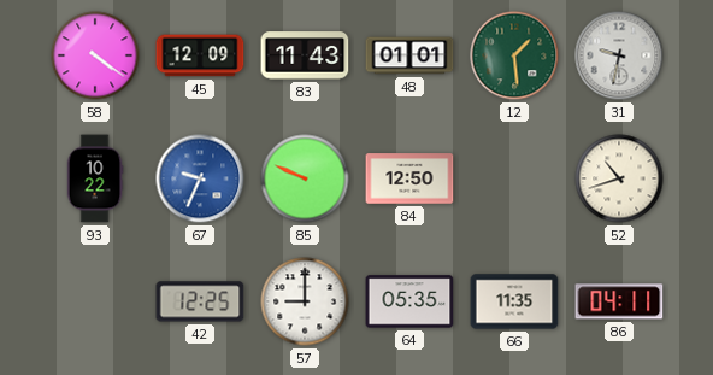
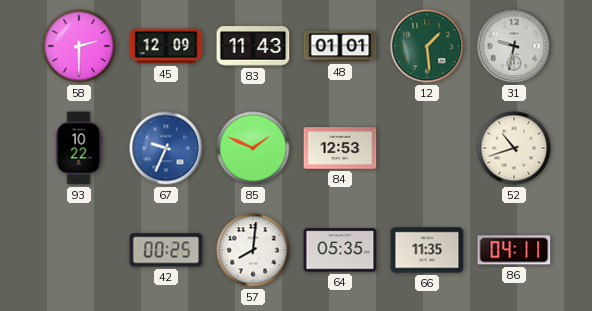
58: 4:21 -> 2:30
85: 9:49 -> 1:49
84: 12:50 -> 12:53
42: 12:25 -> 00:25
57: 9:00 -> 8:01
